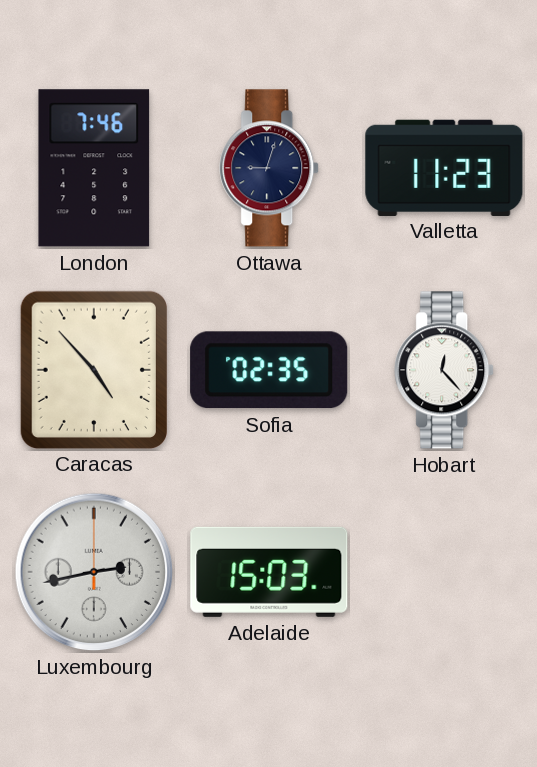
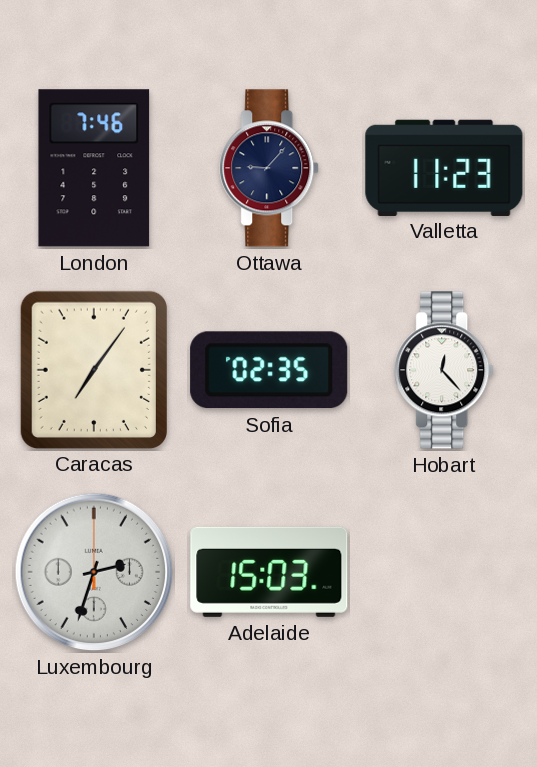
Ottawa: 9:03 -> 9:07
Caracas: 4:53 -> 7:06
Luxembourg: 2:43 -> 2:33
